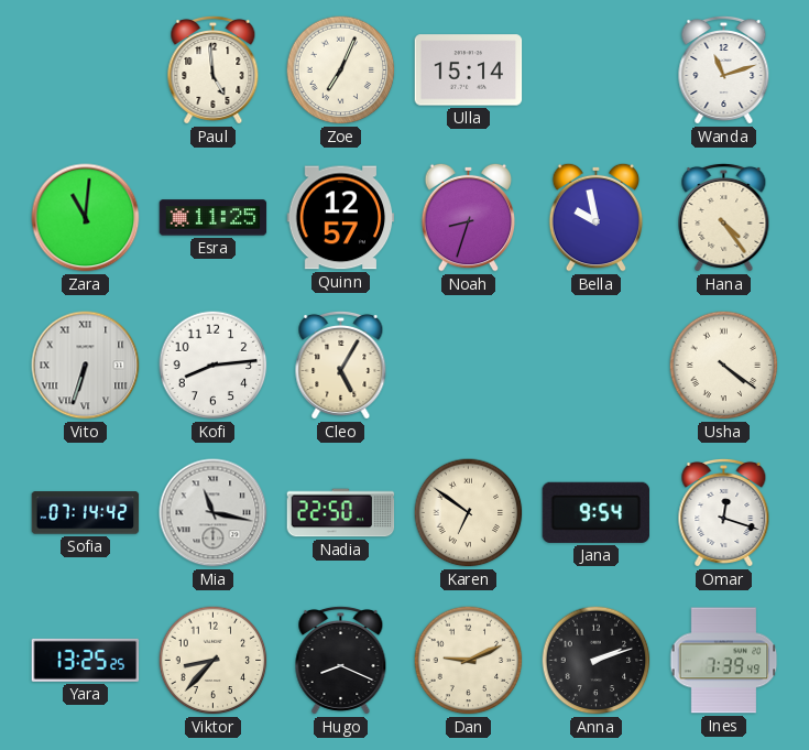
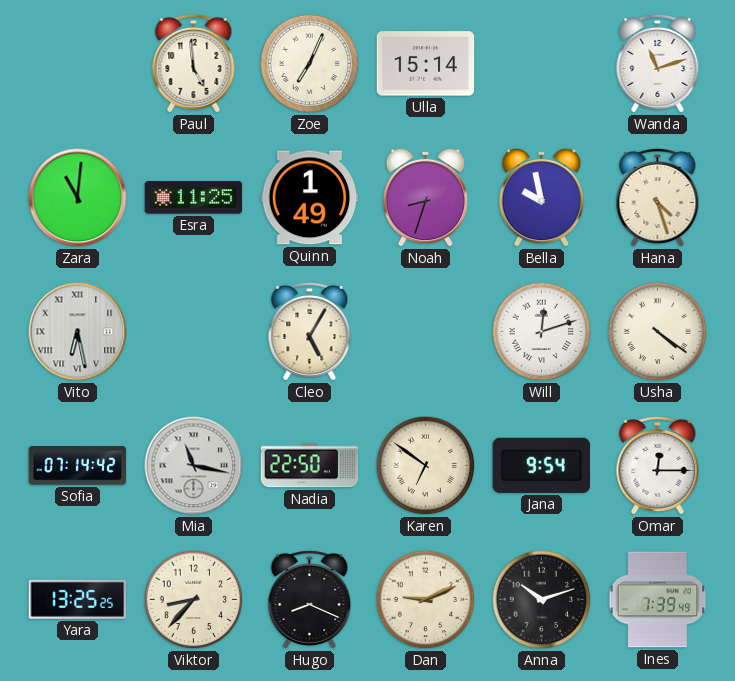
Quinn: 12:57 -> 1:49
Hana: 4:24 -> 4:27
Vito: 6:33 -> 6:28
Kofi: 8:14 -> none
Will: none -> 12:12
Omar: 12:18 -> 12:15
Anna: 2:12 -> 10:12
